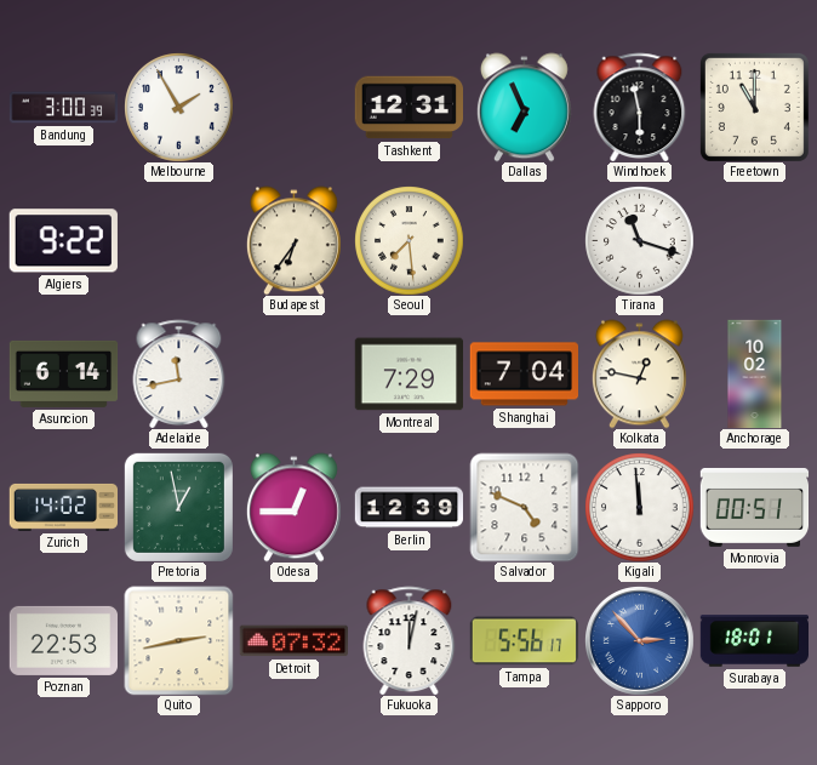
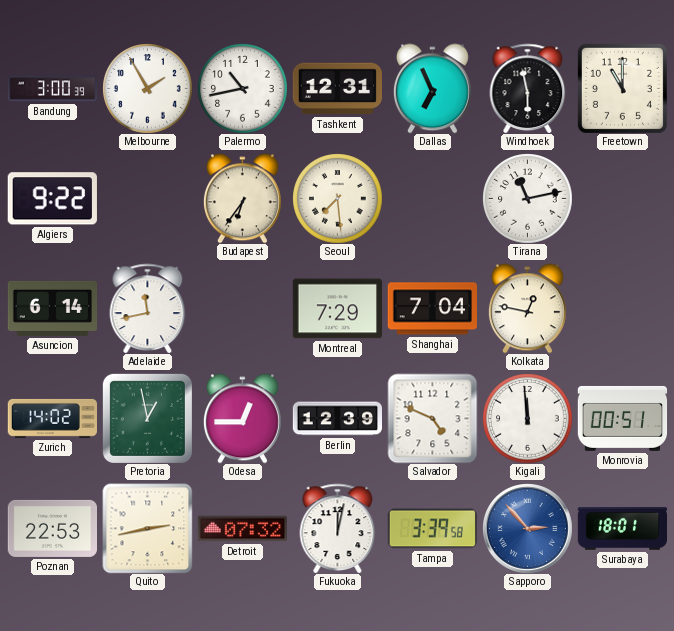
Palermo: none -> 10:43
Tirana: 11:18 -> 11:13
Anchorage: 10:02 -> none
Tampa: 5:56 -> 3:39
